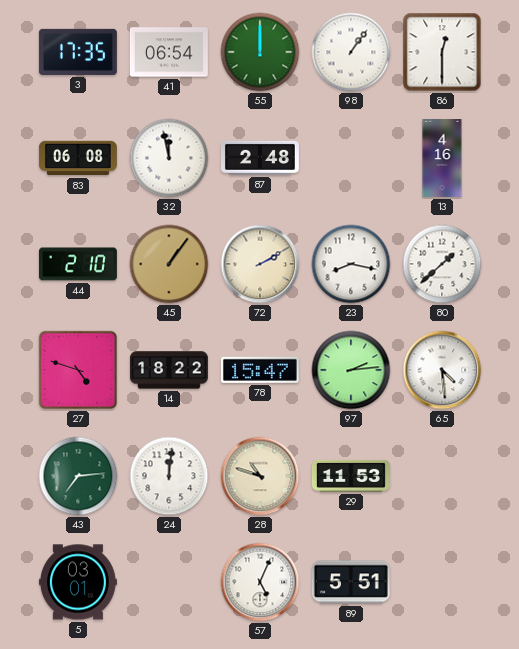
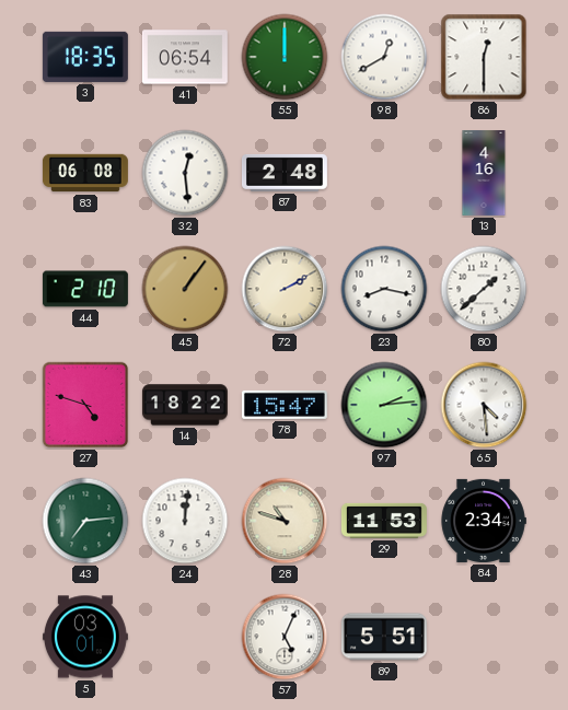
3: 17:35 -> 18:35
98: 1:06 -> 12:40
32: 11:58 -> 12:29
84: none -> 2:34
